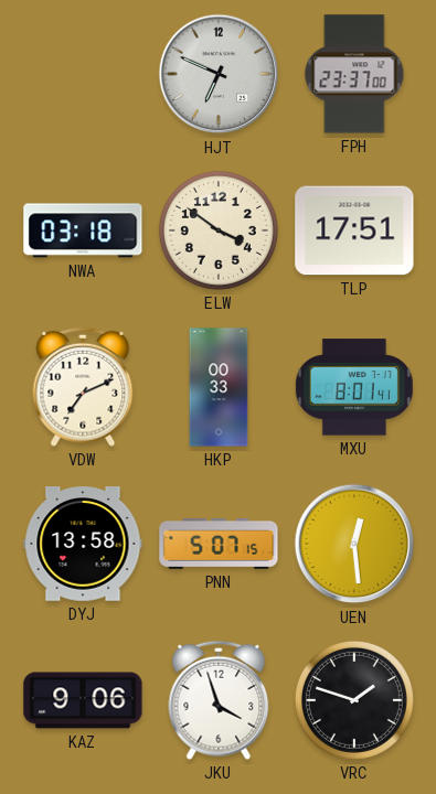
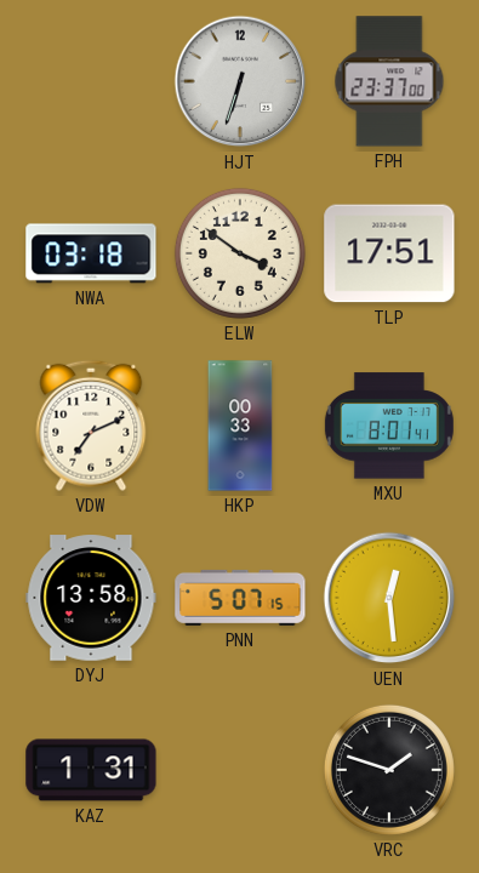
HJT: 6:49 -> 6:33
KAZ: 9:06 -> 1:31
JKU: 3:57 -> none
